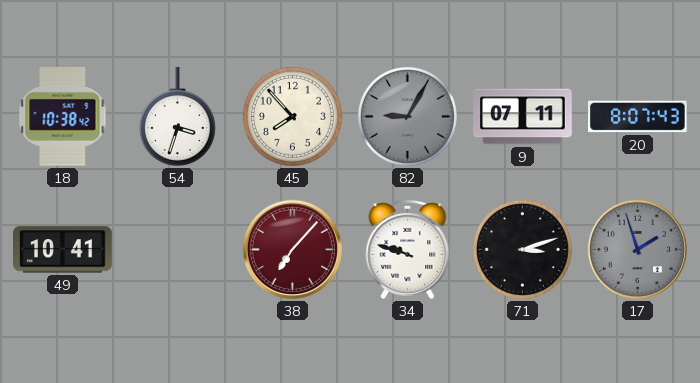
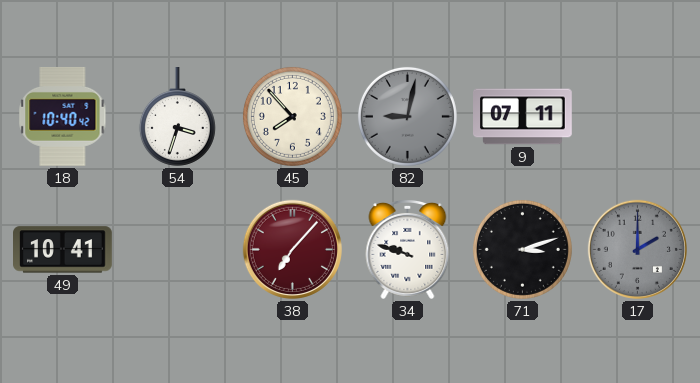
18: 10:38 -> 10:40
82: 9:05 -> 9:02
20: 8:07 -> none
17: 1:57 -> 2:00
